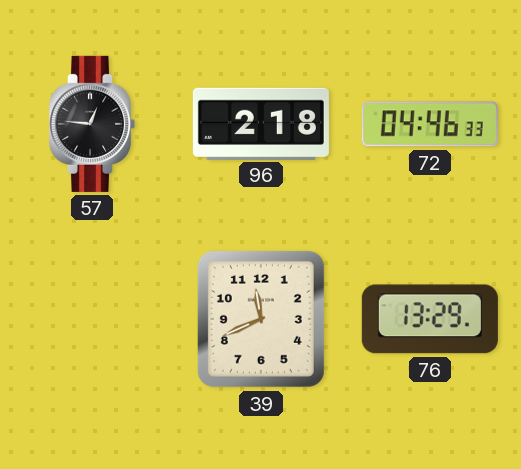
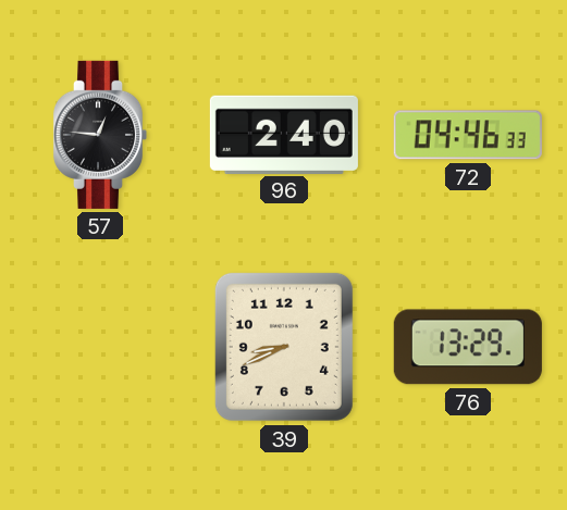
96: 2:18 -> 2:40
39: 11:41 -> 8:41
